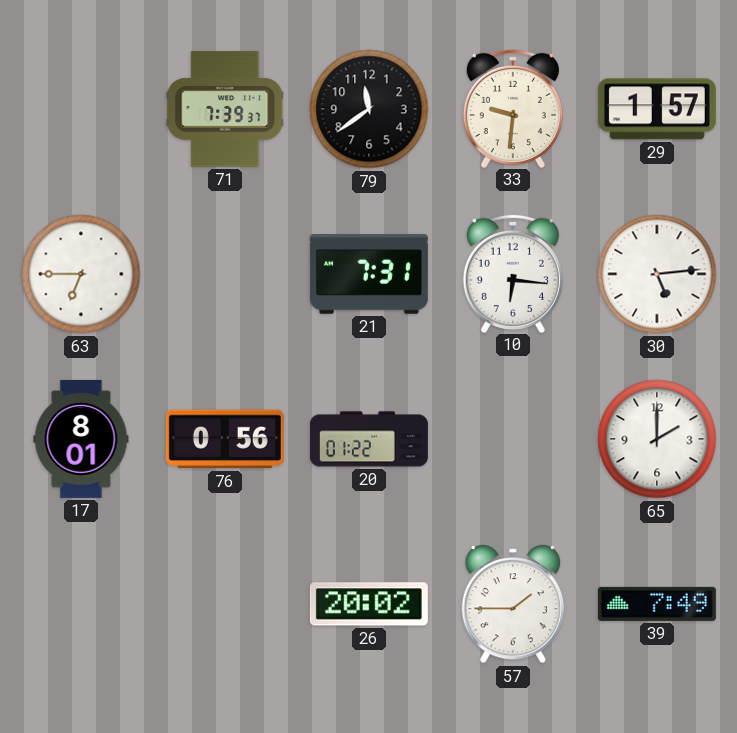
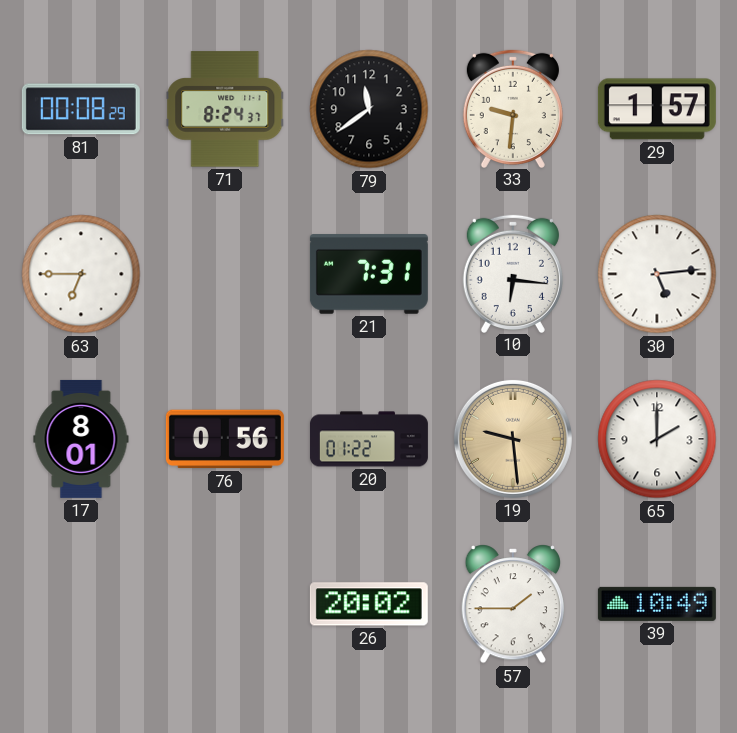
81: none -> 00:08
71: 7:39 -> 8:24
19: none -> 9:29
39: 7:49 -> 10:49
